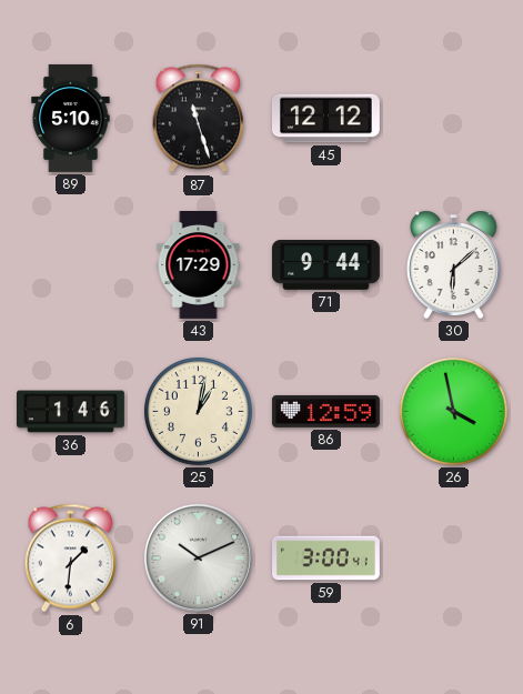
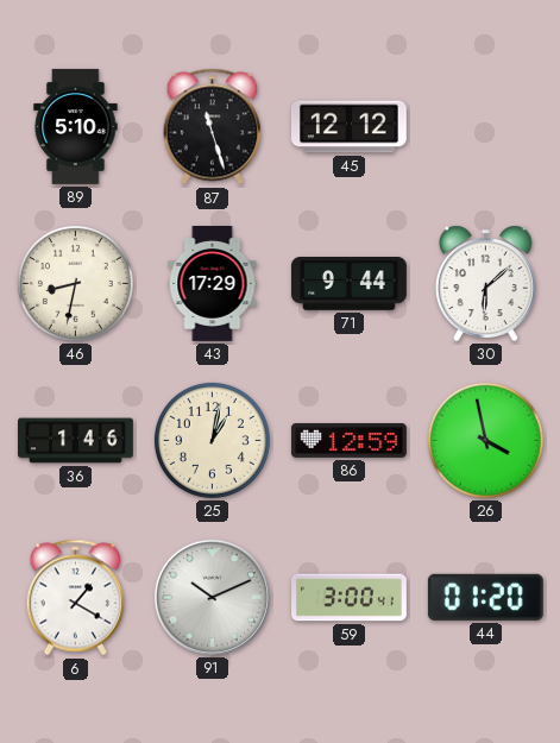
46: none -> 8:32
6: 1:31 -> 1:20
44: none -> 01:20
